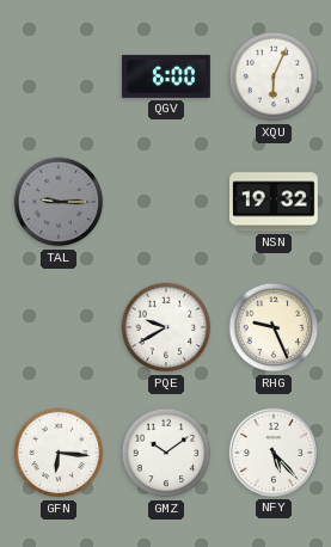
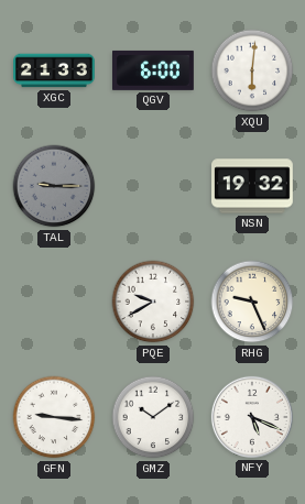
XGC: none -> 21:33
XQU: 6:04 -> 6:01
GFN: 6:16 -> 9:16
NFY: 5:23 -> 5:19
